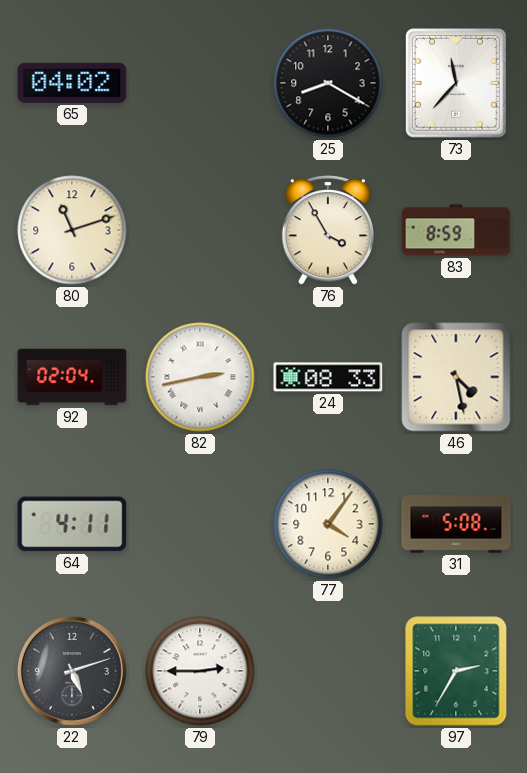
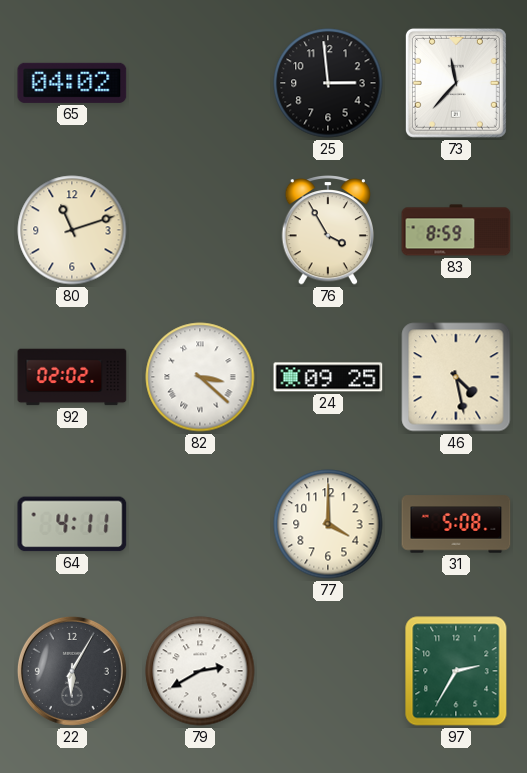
25: 8:20 -> 2:59
92: 02:04 -> 02:02
82: 2:43 -> 3:22
24: 08:33 -> 09:25
77: 4:06 -> 4:00
22: 5:12 -> 6:05
79: 2:45 -> 2:40
